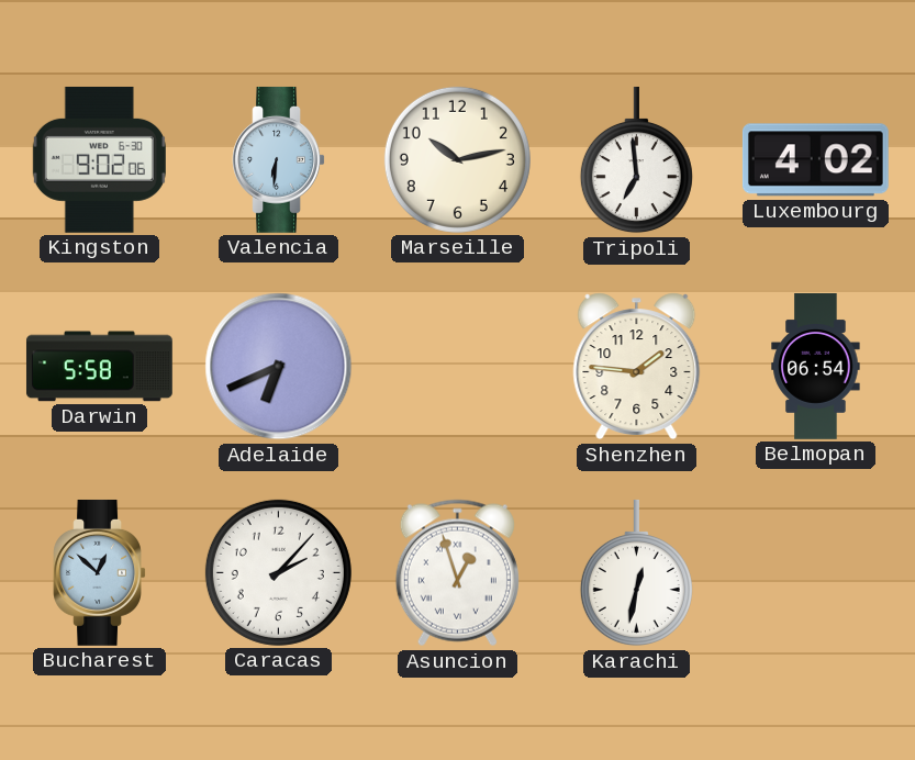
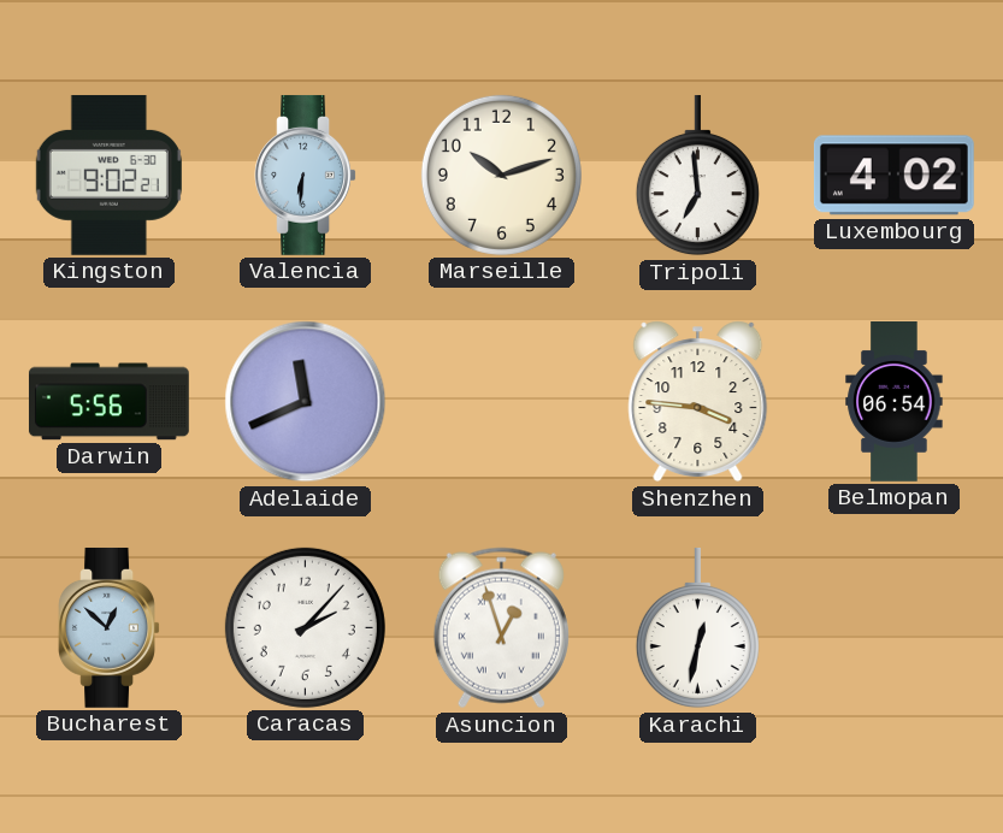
Kingston: 9:02:06 -> 9:02:21
Marseille: 10:13 -> 10:12
Darwin: 5:58 -> 5:56
Adelaide: 6:41 -> 11:41
Shenzhen: 1:46 -> 3:46
